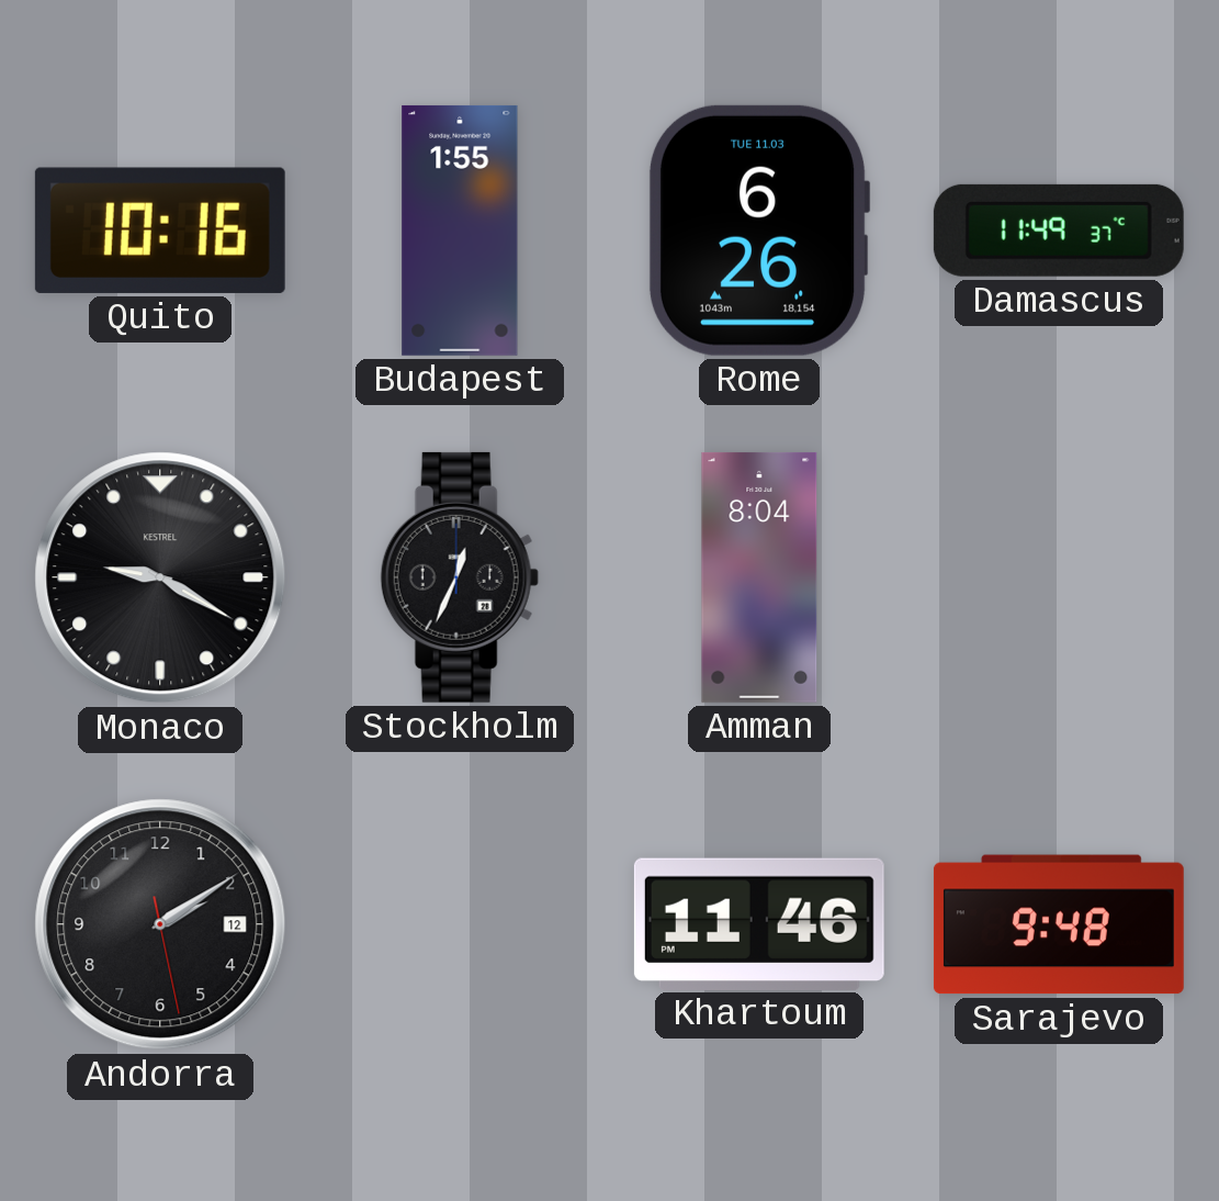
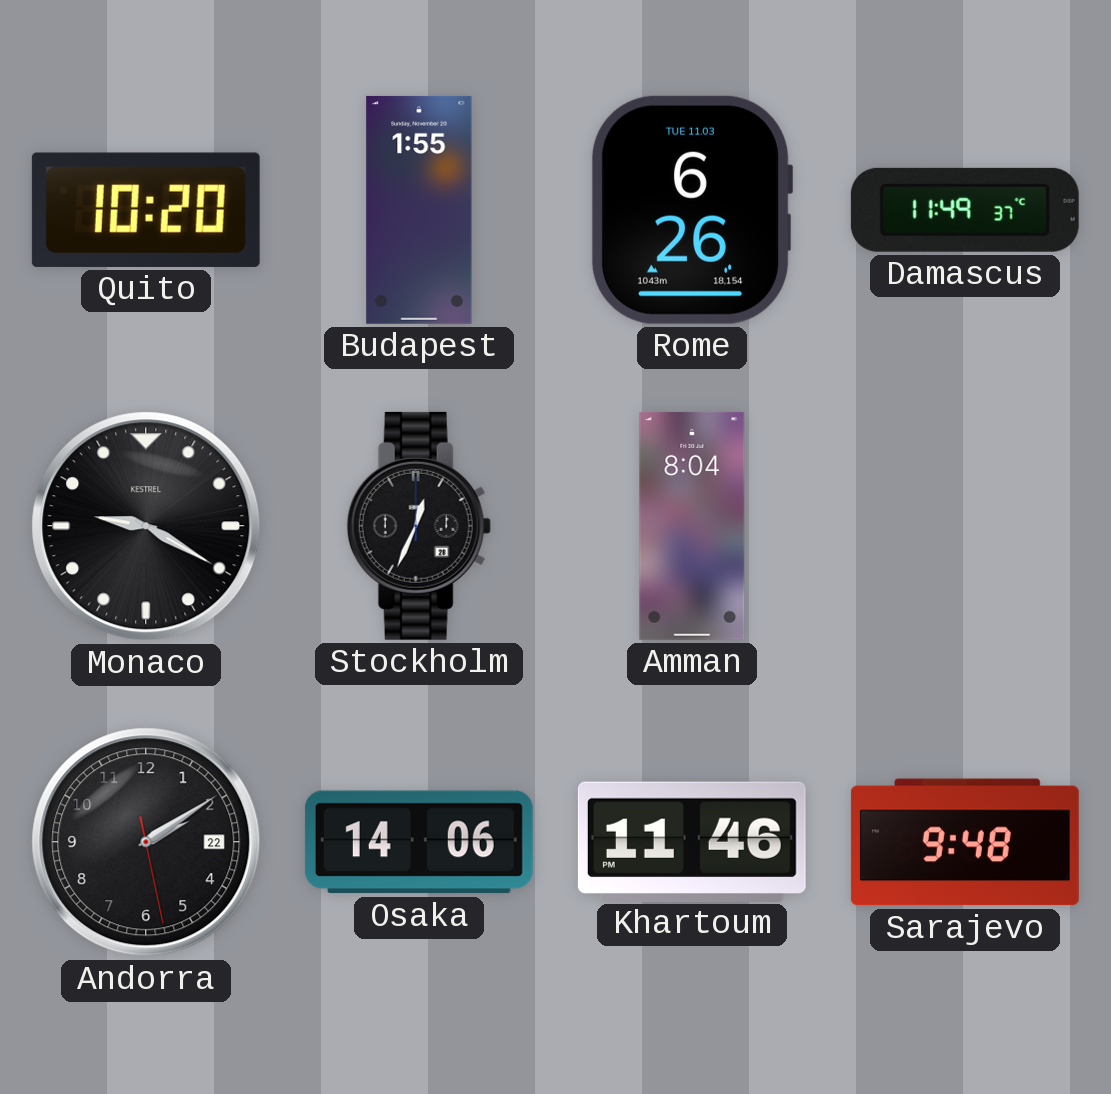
Quito: 10:16 -> 10:20
Andorra date: 12 -> 22
Osaka: none -> 14:06
